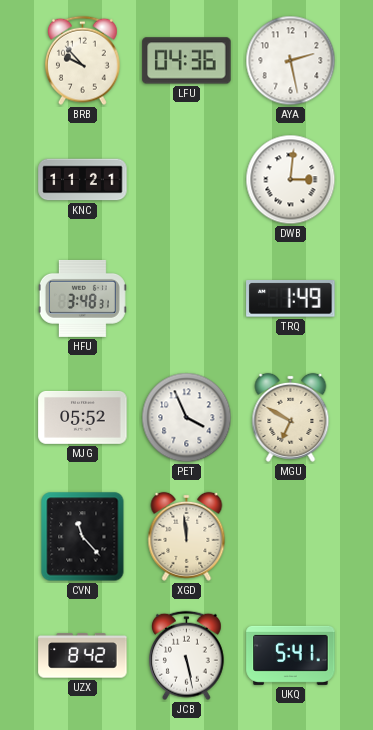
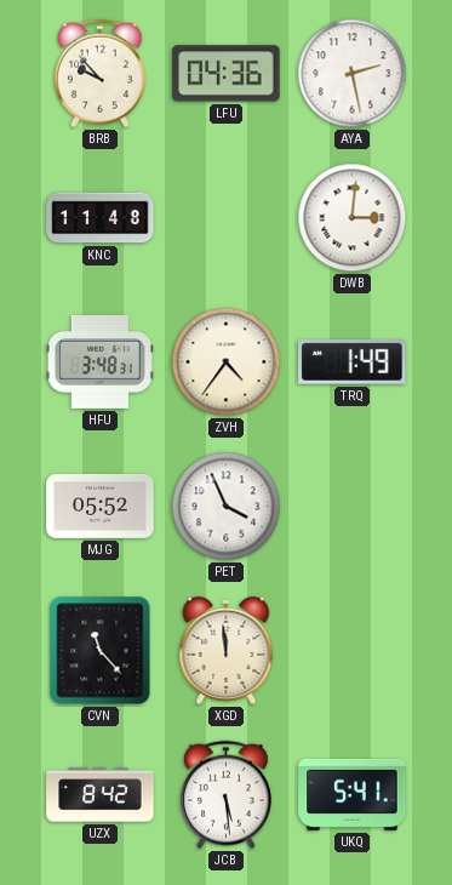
KNC: 11:21 -> 11:48
ZVH: none -> 4:36
MGU: 6:50 -> none
JCB: 5:28 -> 5:29
